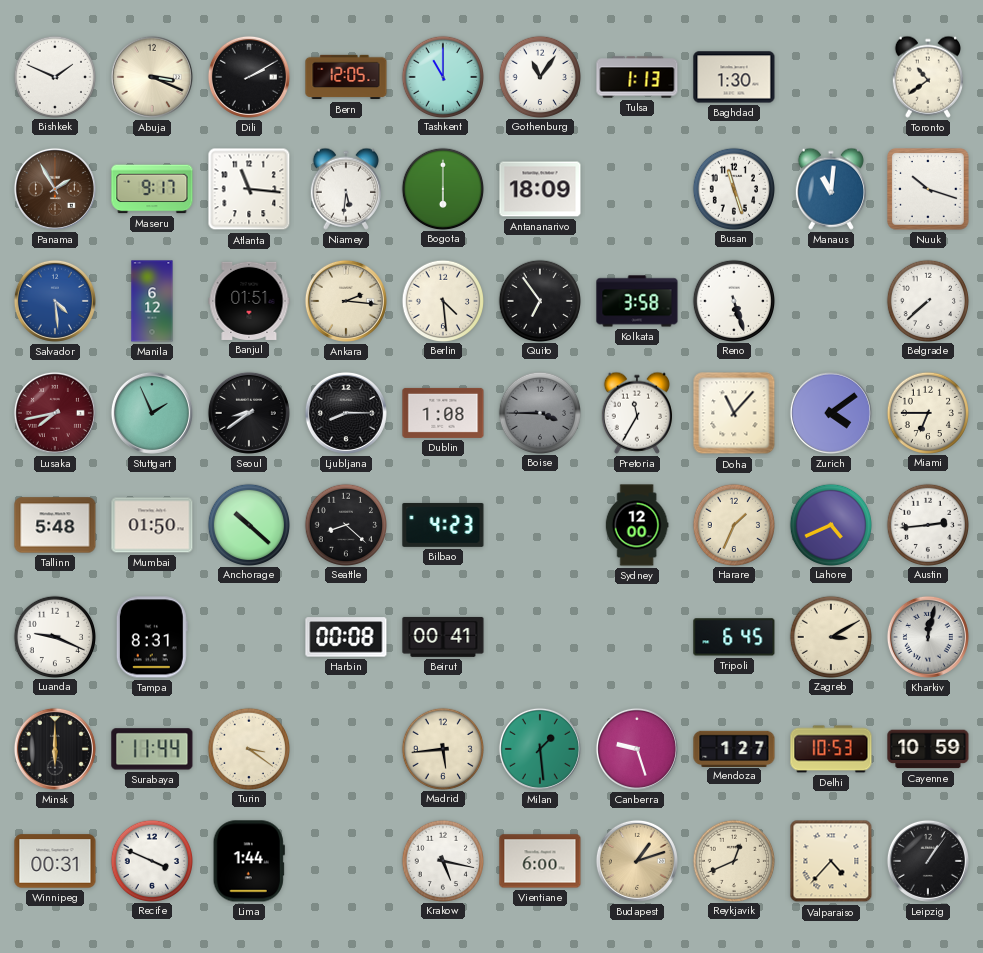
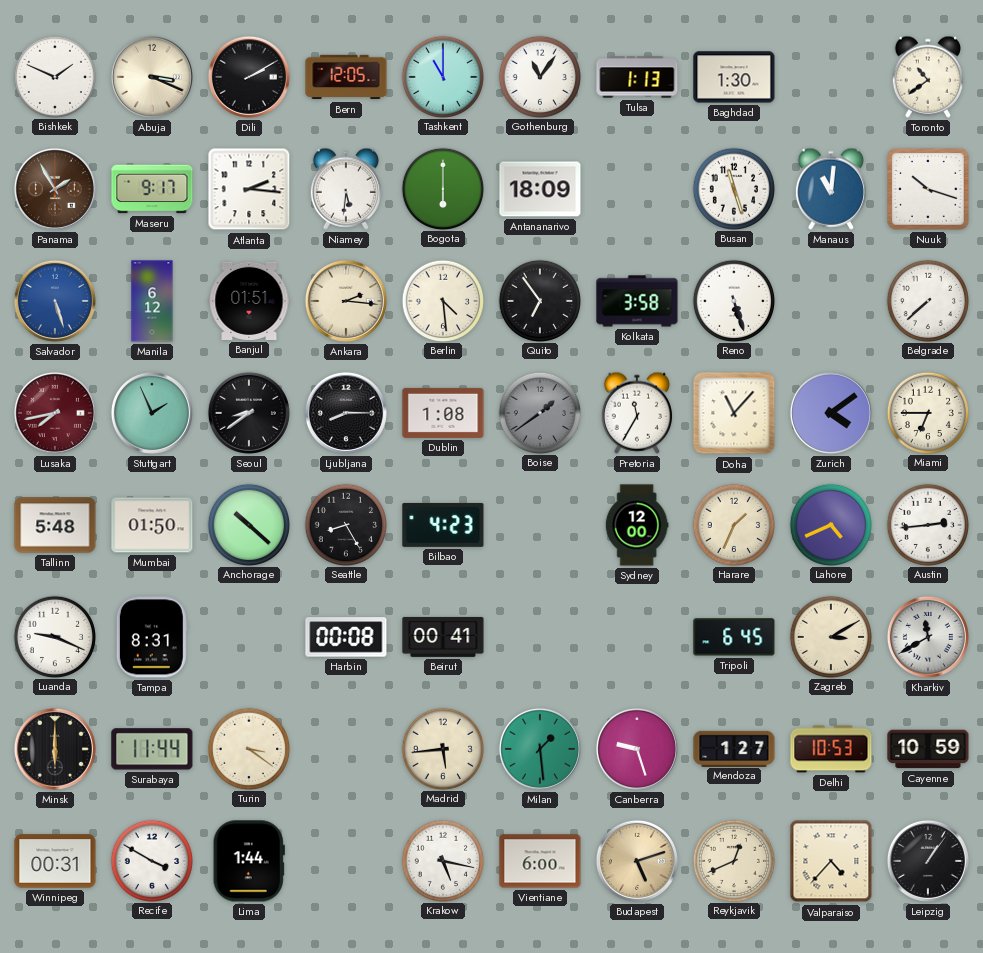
Atlanta: 11:16 -> 2:16
Salvador: 4:29 -> 5:27
Boise: 3:45 -> 1:39
Seattle: 8:22 -> 8:25
Kharkiv: 12:02 -> 11:40
Recife: 3:49 -> 3:50
Budapest: 1:12 -> 5:12
